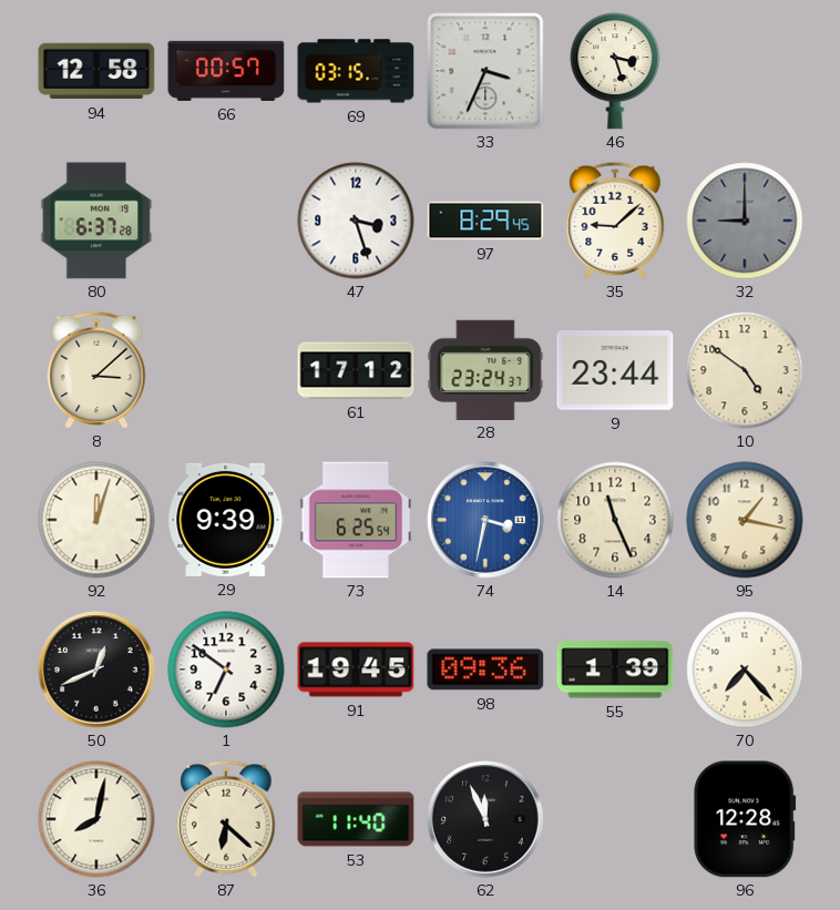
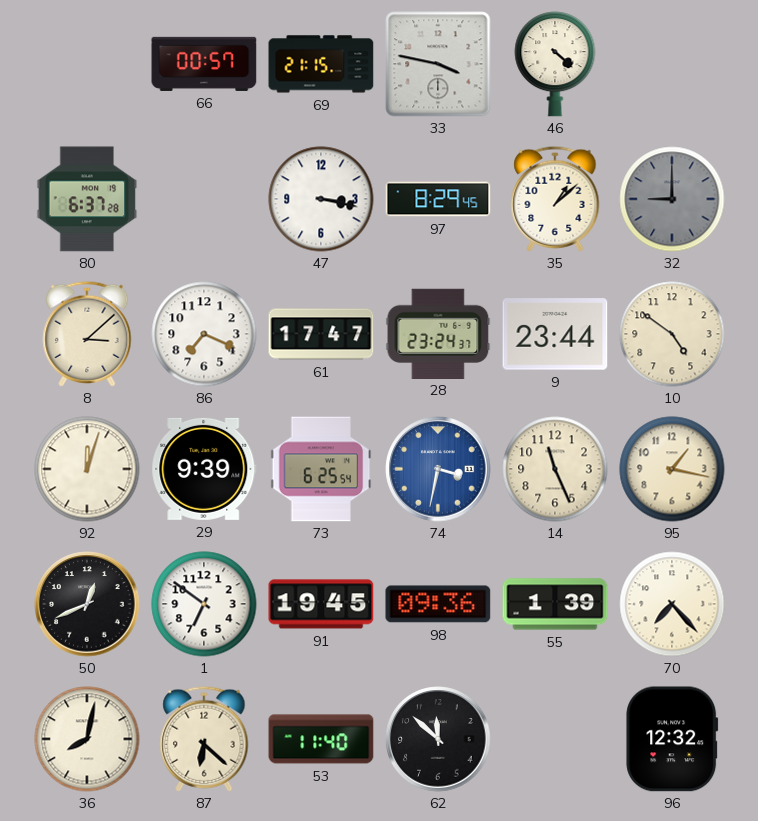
94: 12:58 -> none
69: 03:15 -> 21:15
33: 3:34 -> 3:47
46: 3:27 -> 4:22
47: 3:27 -> 3:17
35: 9:08 -> 1:08
86: none -> 7:19
61: 17:12 -> 17:47
62: 11:56 -> 11:52
96: 12:28 -> 12:32
